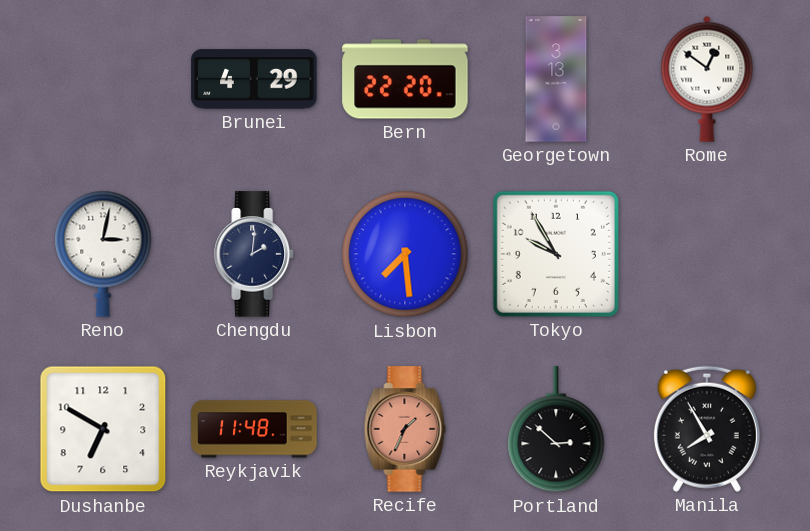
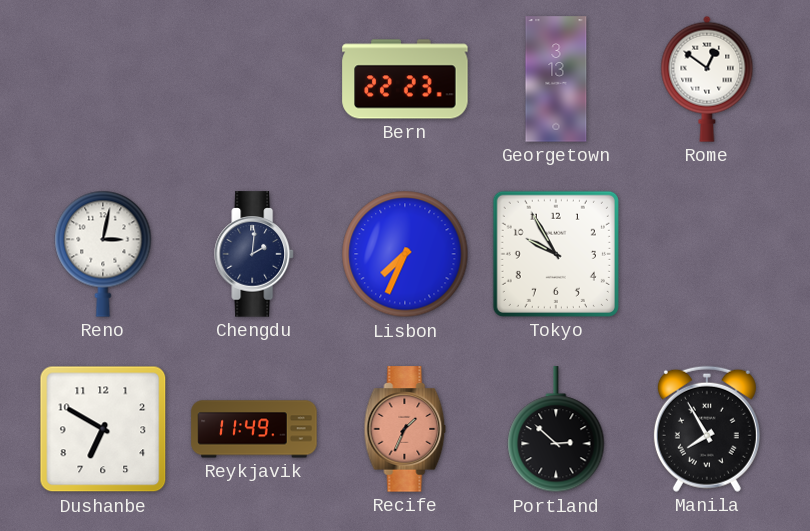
Brunei: 4:29 -> none
Bern: 22:20 -> 22:23
Lisbon: 7:29 -> 7:34
Reykjavik: 11:48 -> 11:49
